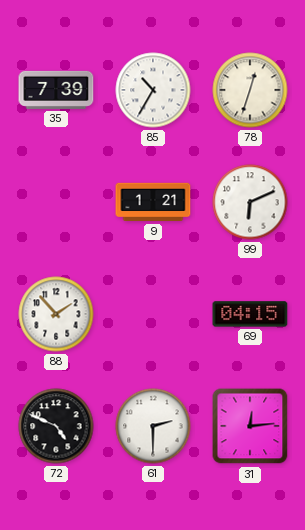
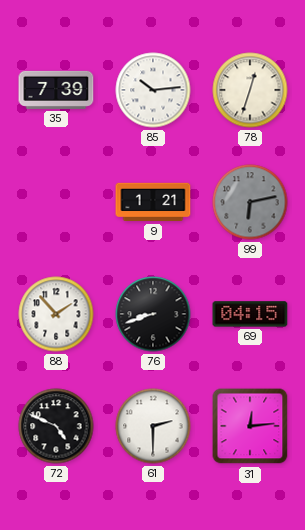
85: 10:35 -> 10:14
99: 6:11 -> 6:13
99 dial: white -> grey
76: none -> 8:42
